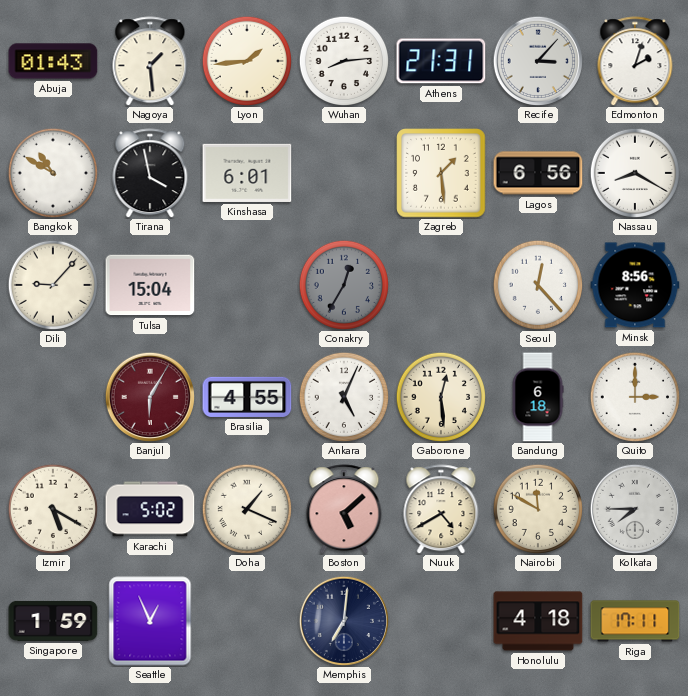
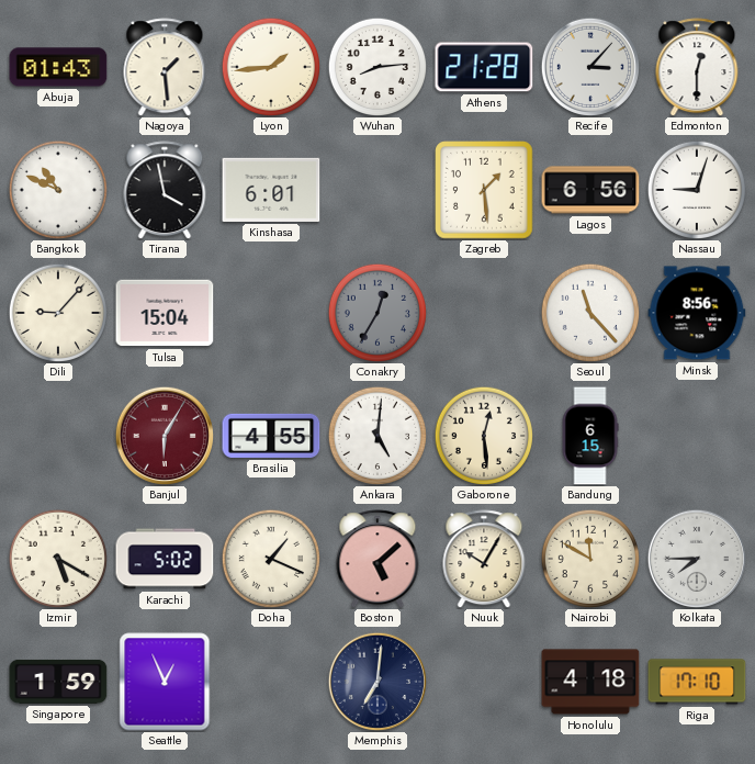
Athens: 21:31 -> 21:28
Edmonton: 2:03 -> 12:30
Bangkok: 10:50 -> 10:49
Nassau: 8:20 -> 9:03
Seoul: 12:23 -> 11:23
Ankara: 5:04 -> 5:01
Bandung: 6:18 -> 6:15
Quito: 3:00 -> none
Nuuk: 4:40 -> 10:05
Riga: 17:11 -> 17:10
